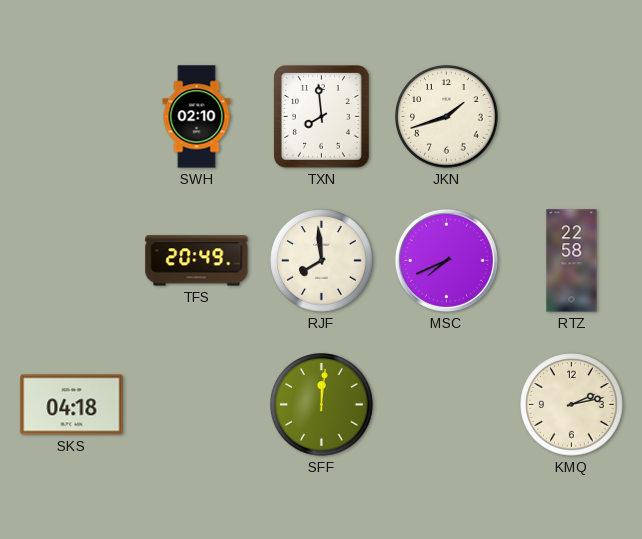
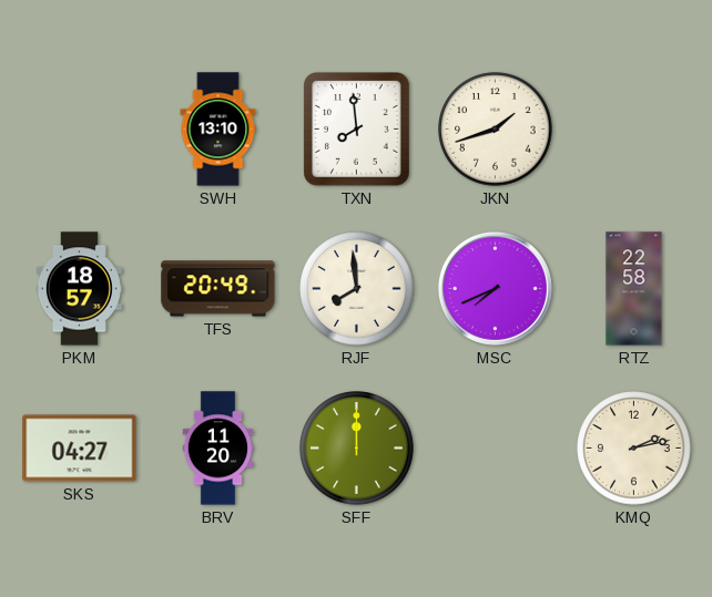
SWH: 02:10 -> 13:10
PKM: none -> 18:57
SKS: 04:18 -> 04:27
BRV: none -> 11:20
SFF: 12:01 -> 12:00
